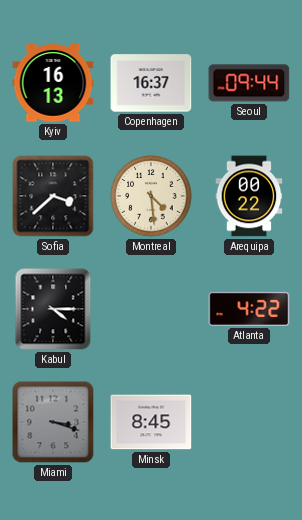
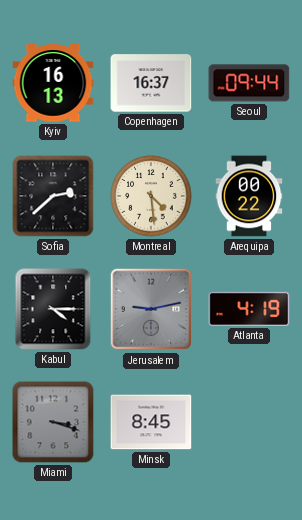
Sofia: 3:38 -> 2:38
Jerusalem: none -> 9:13
Atlanta: 4:22 -> 4:19
